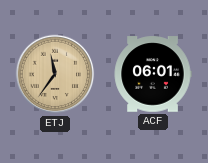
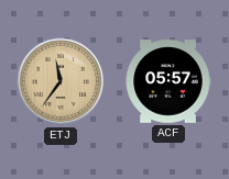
ACF: 06:01 -> 05:57
